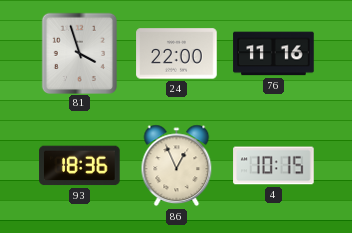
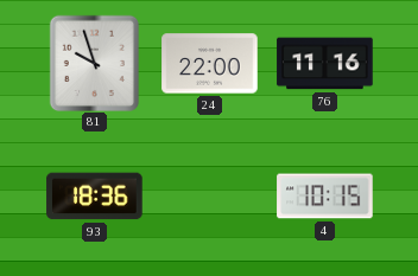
81: 3:57 -> 9:57
86: 12:56 -> none
